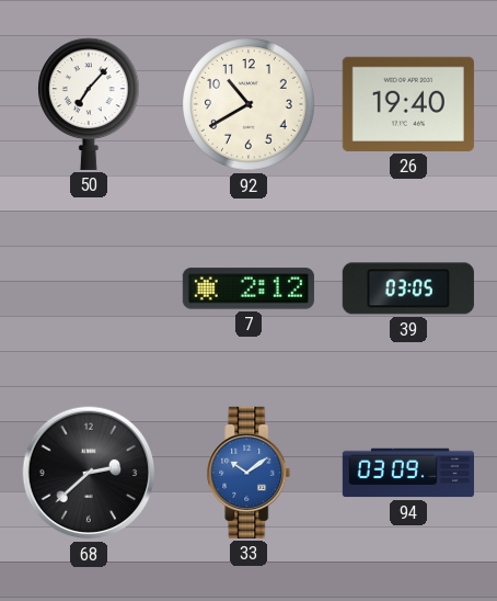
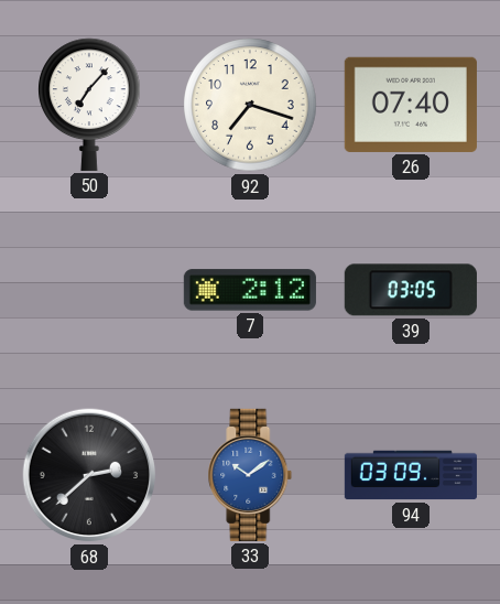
92: 10:40 -> 7:18
26: 19:40 -> 07:40
